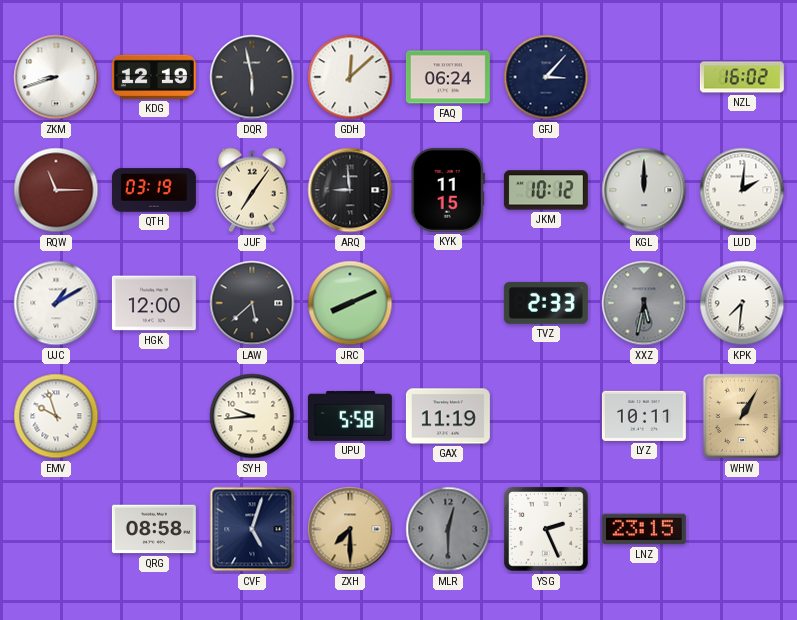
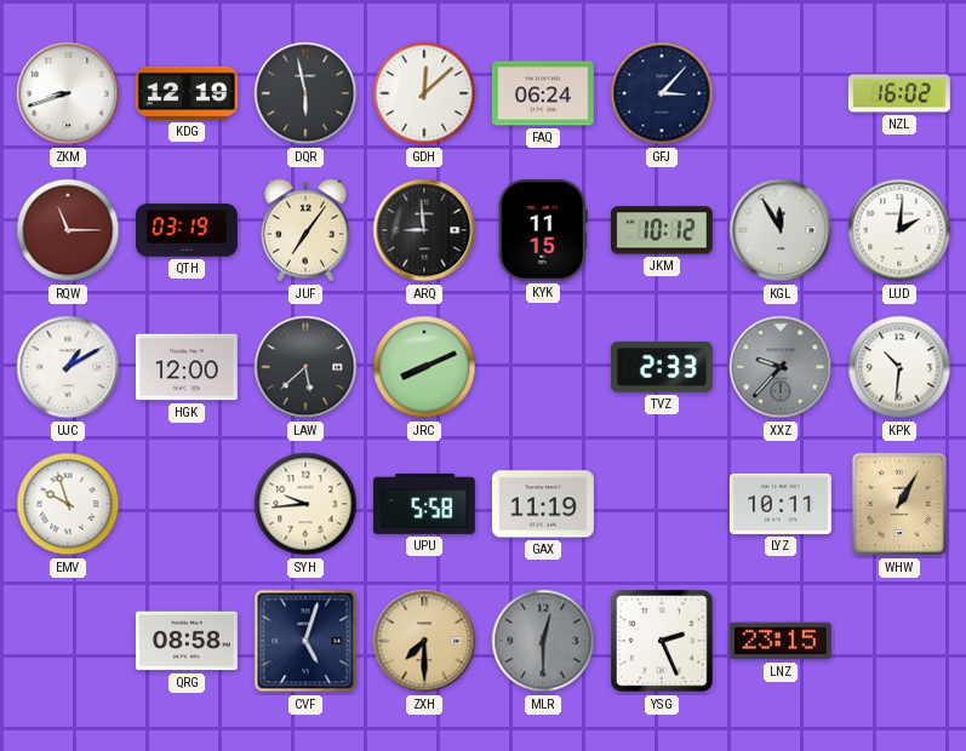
KGL: 12:00 -> 11:55
XXZ: 5:32 -> 9:37
KPK: 7:31 -> 10:31
